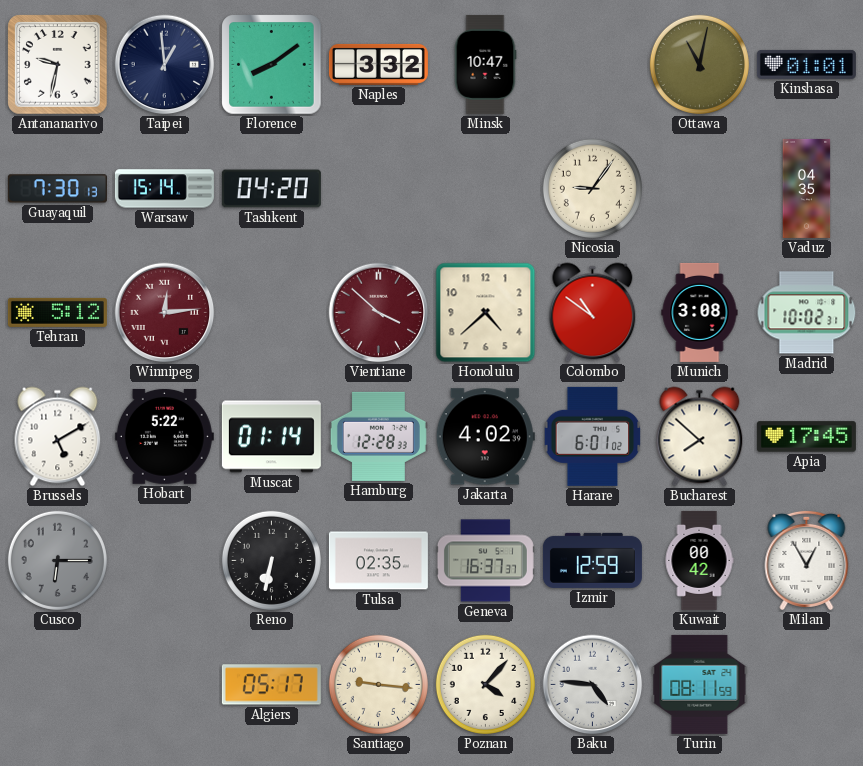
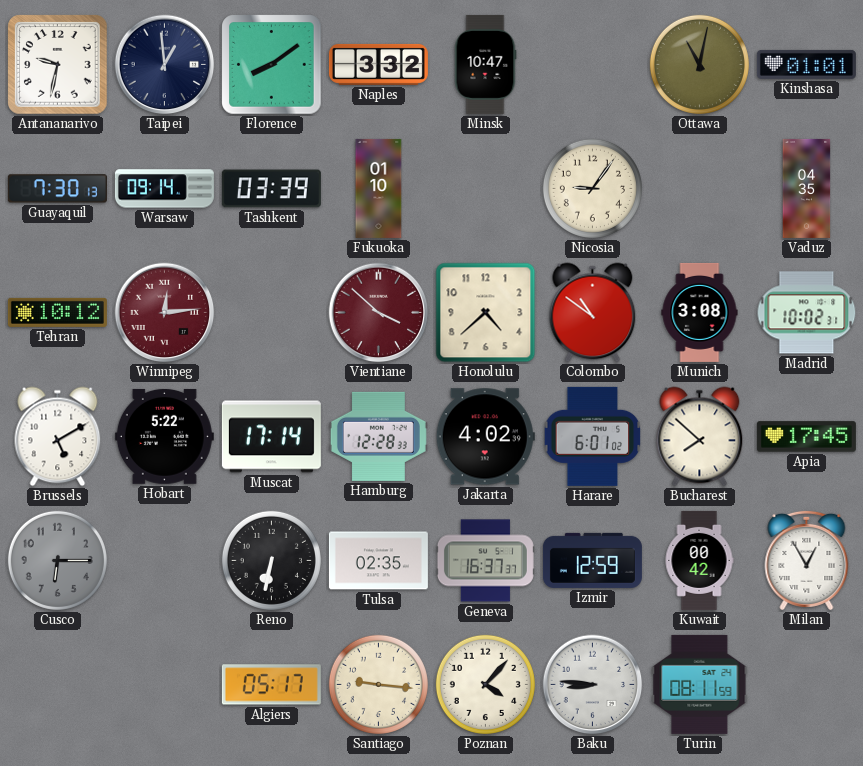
Warsaw: 15:14 -> 09:14
Tashkent: 04:20 -> 03:39
Fukuoka: none -> 01:10
Tehran: 5:12 -> 10:12
Muscat: 01:14 -> 17:14
Baku: 4:46 -> 8:46
